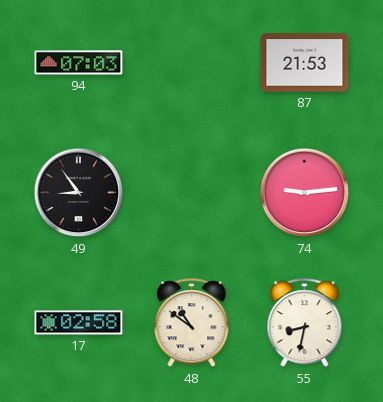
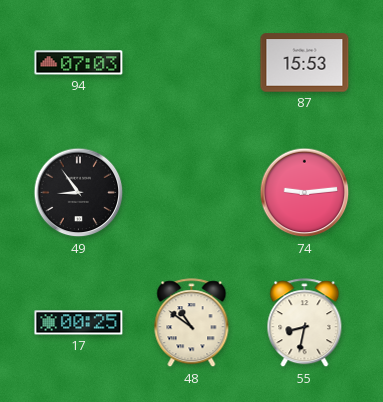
87: 21:53 -> 15:53
17: 02:58 -> 00:25
